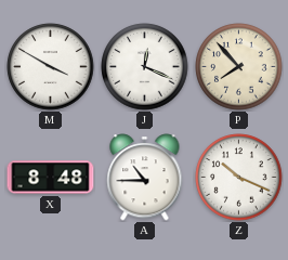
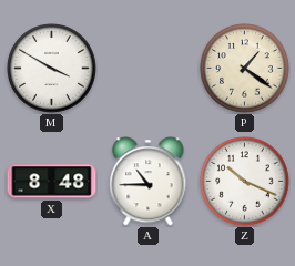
J: 12:19 -> none
P: 7:53 -> 1:21
